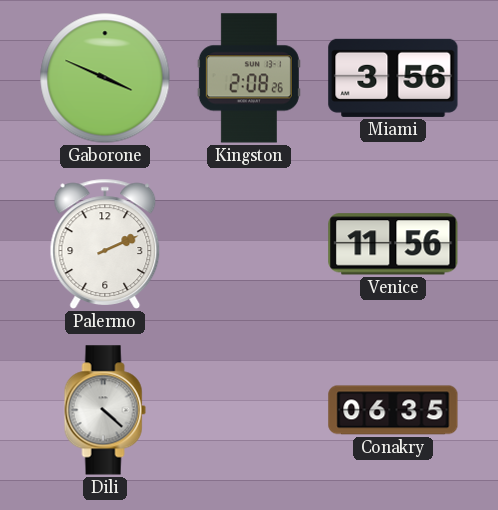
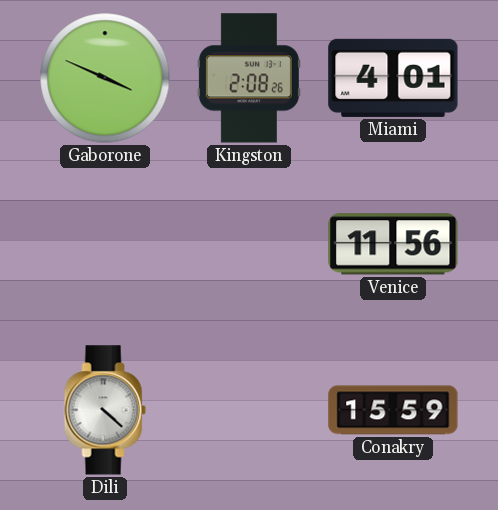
Miami: 3:56 -> 4:01
Palermo: 2:11 -> none
Conakry: 06:35 -> 15:59
